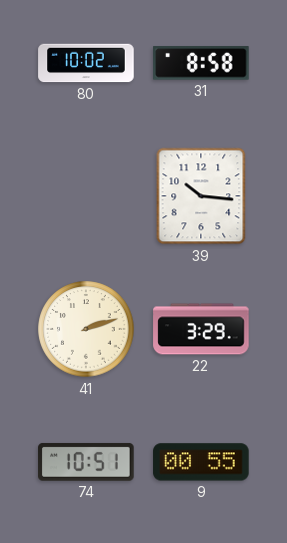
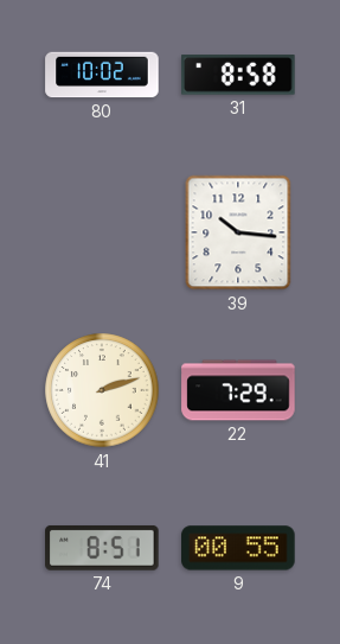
22: 3:29 -> 7:29
74: 10:51 -> 8:51
